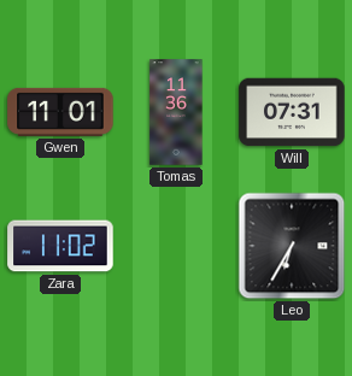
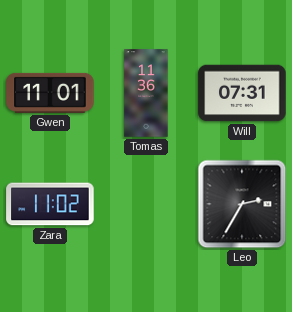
Leo: 6:35 -> 2:35
